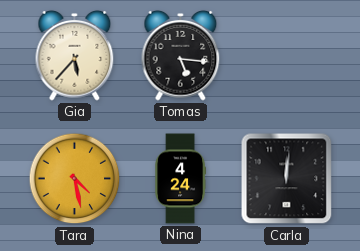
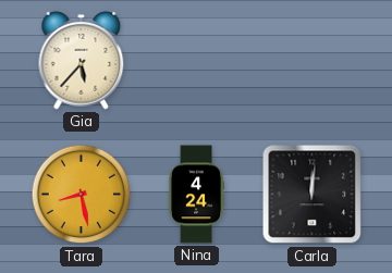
Tomas: 5:16 -> none
Tara: 4:28 -> 8:28
